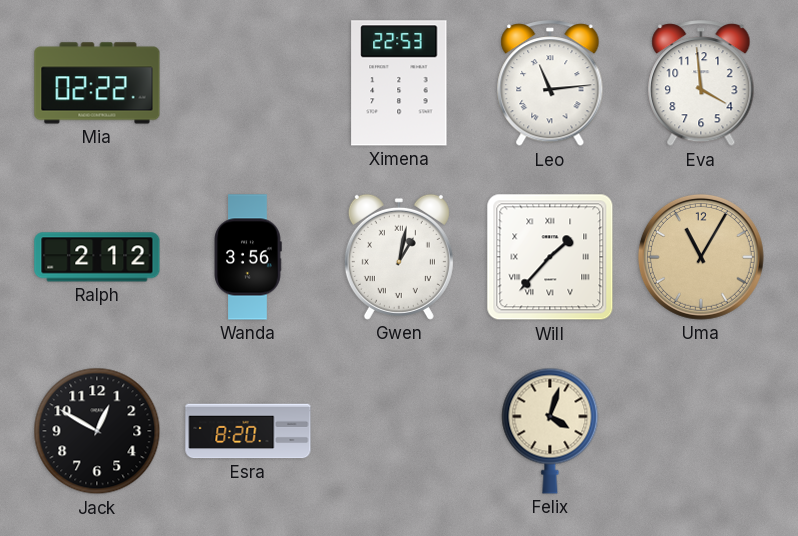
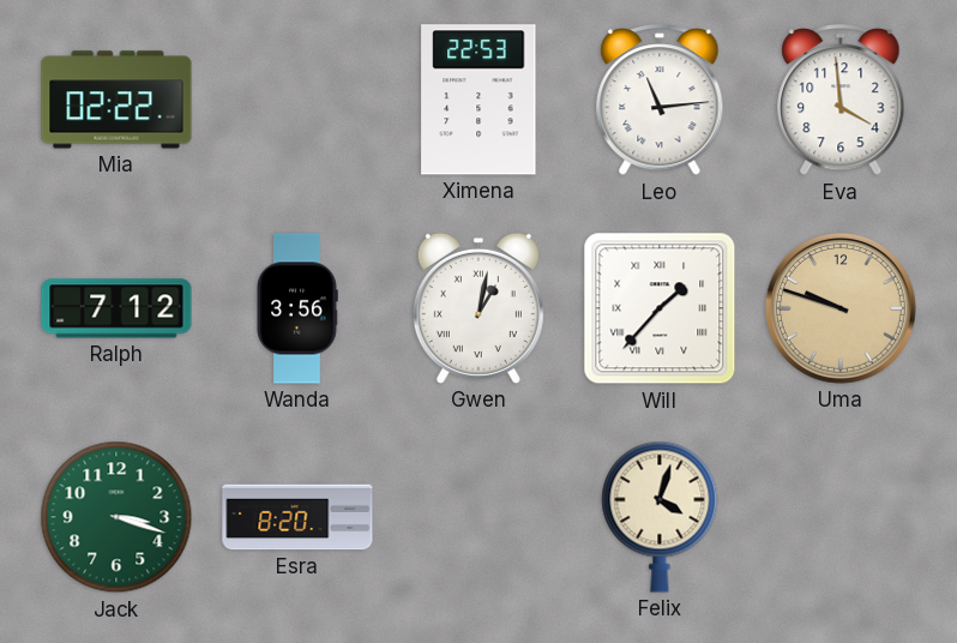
Ralph: 2:12 -> 7:12
Uma: 11:05 -> 9:48
Jack: 12:50 -> 3:18
Jack dial: black -> green
